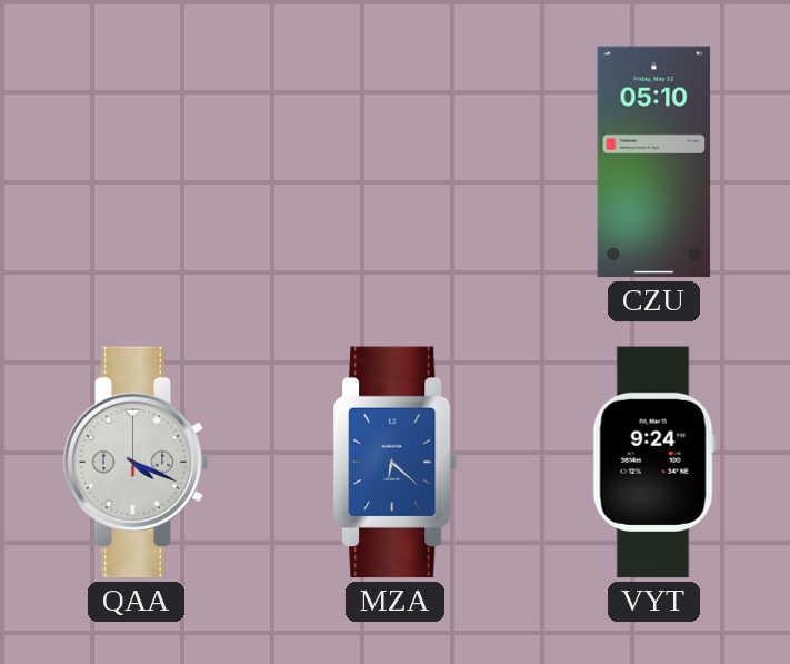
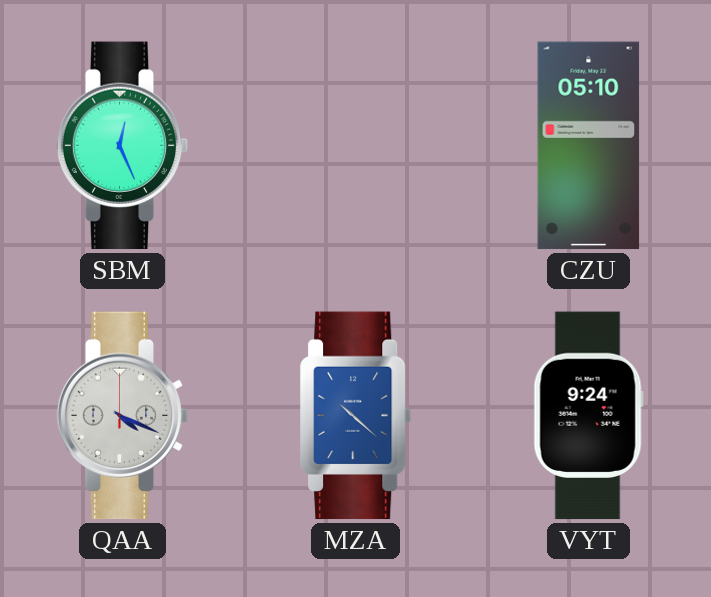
SBM: none -> 12:26
MZA: 6:22 -> 10:22
